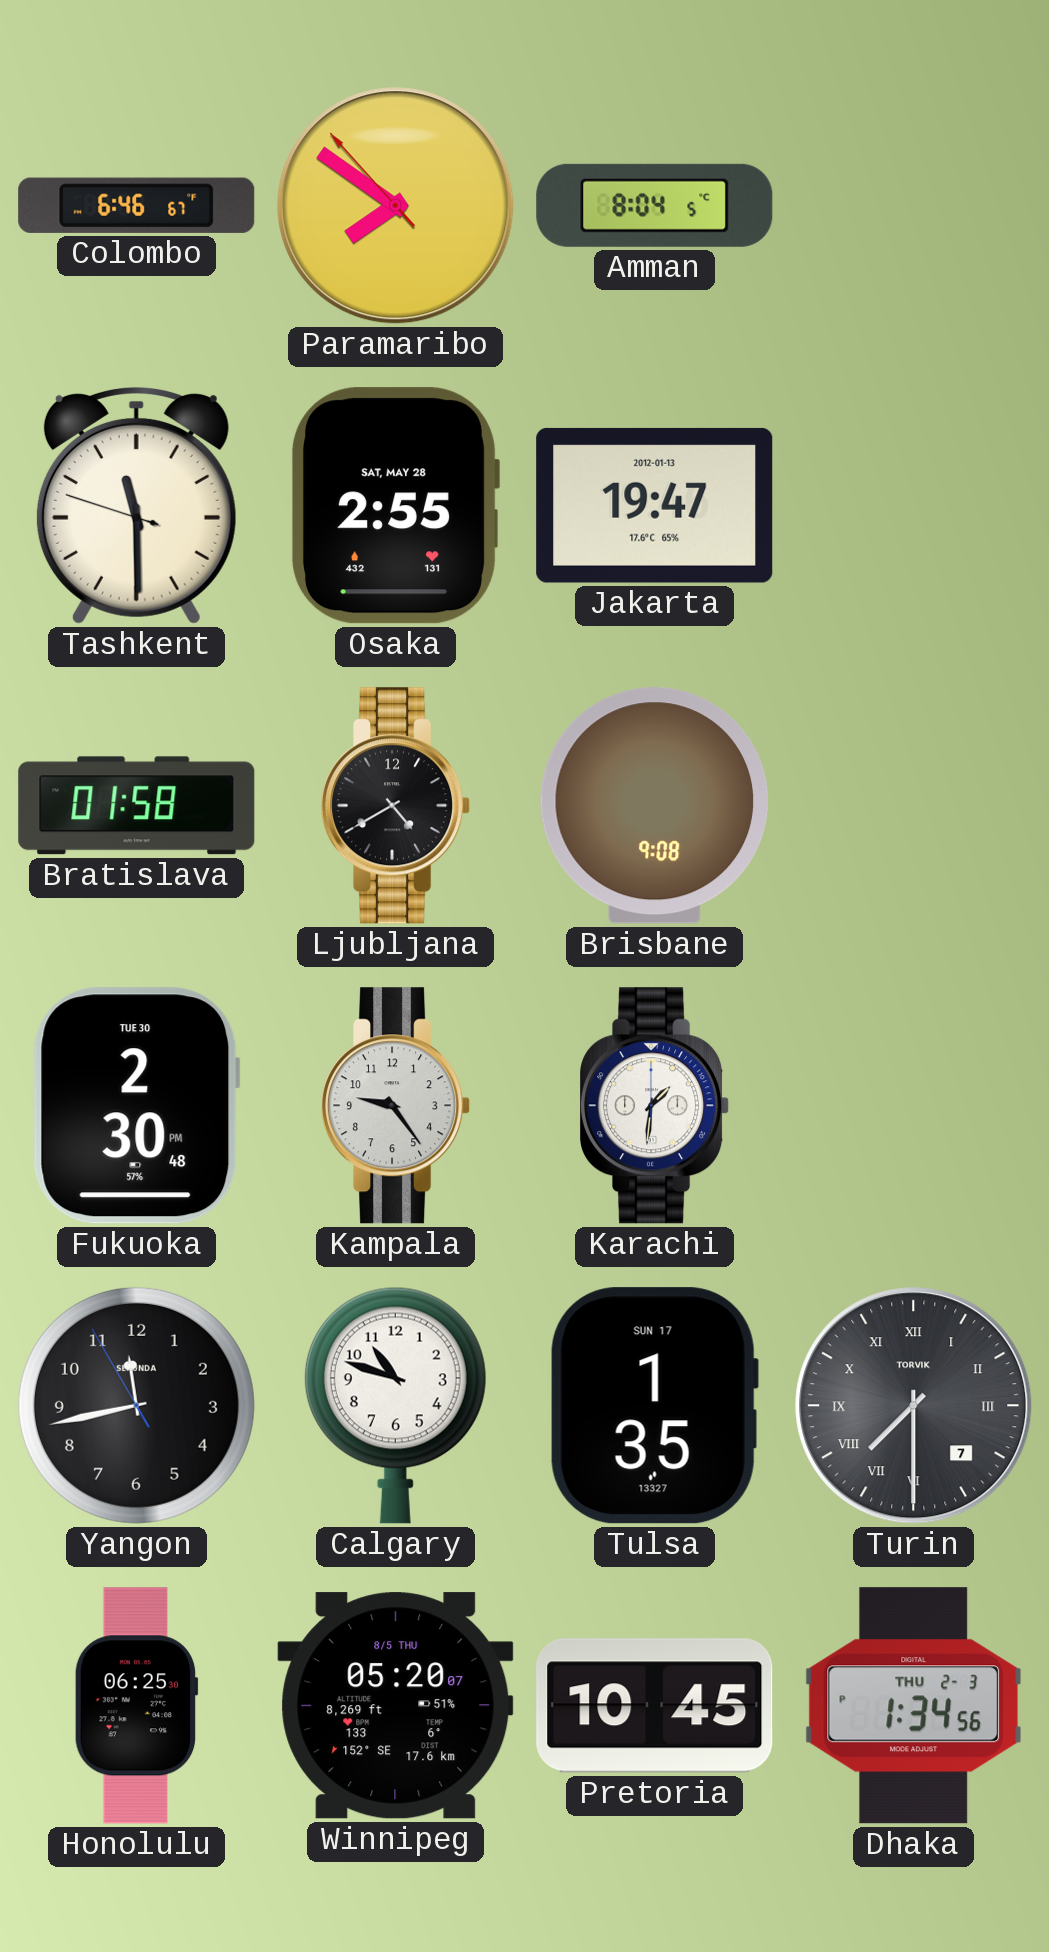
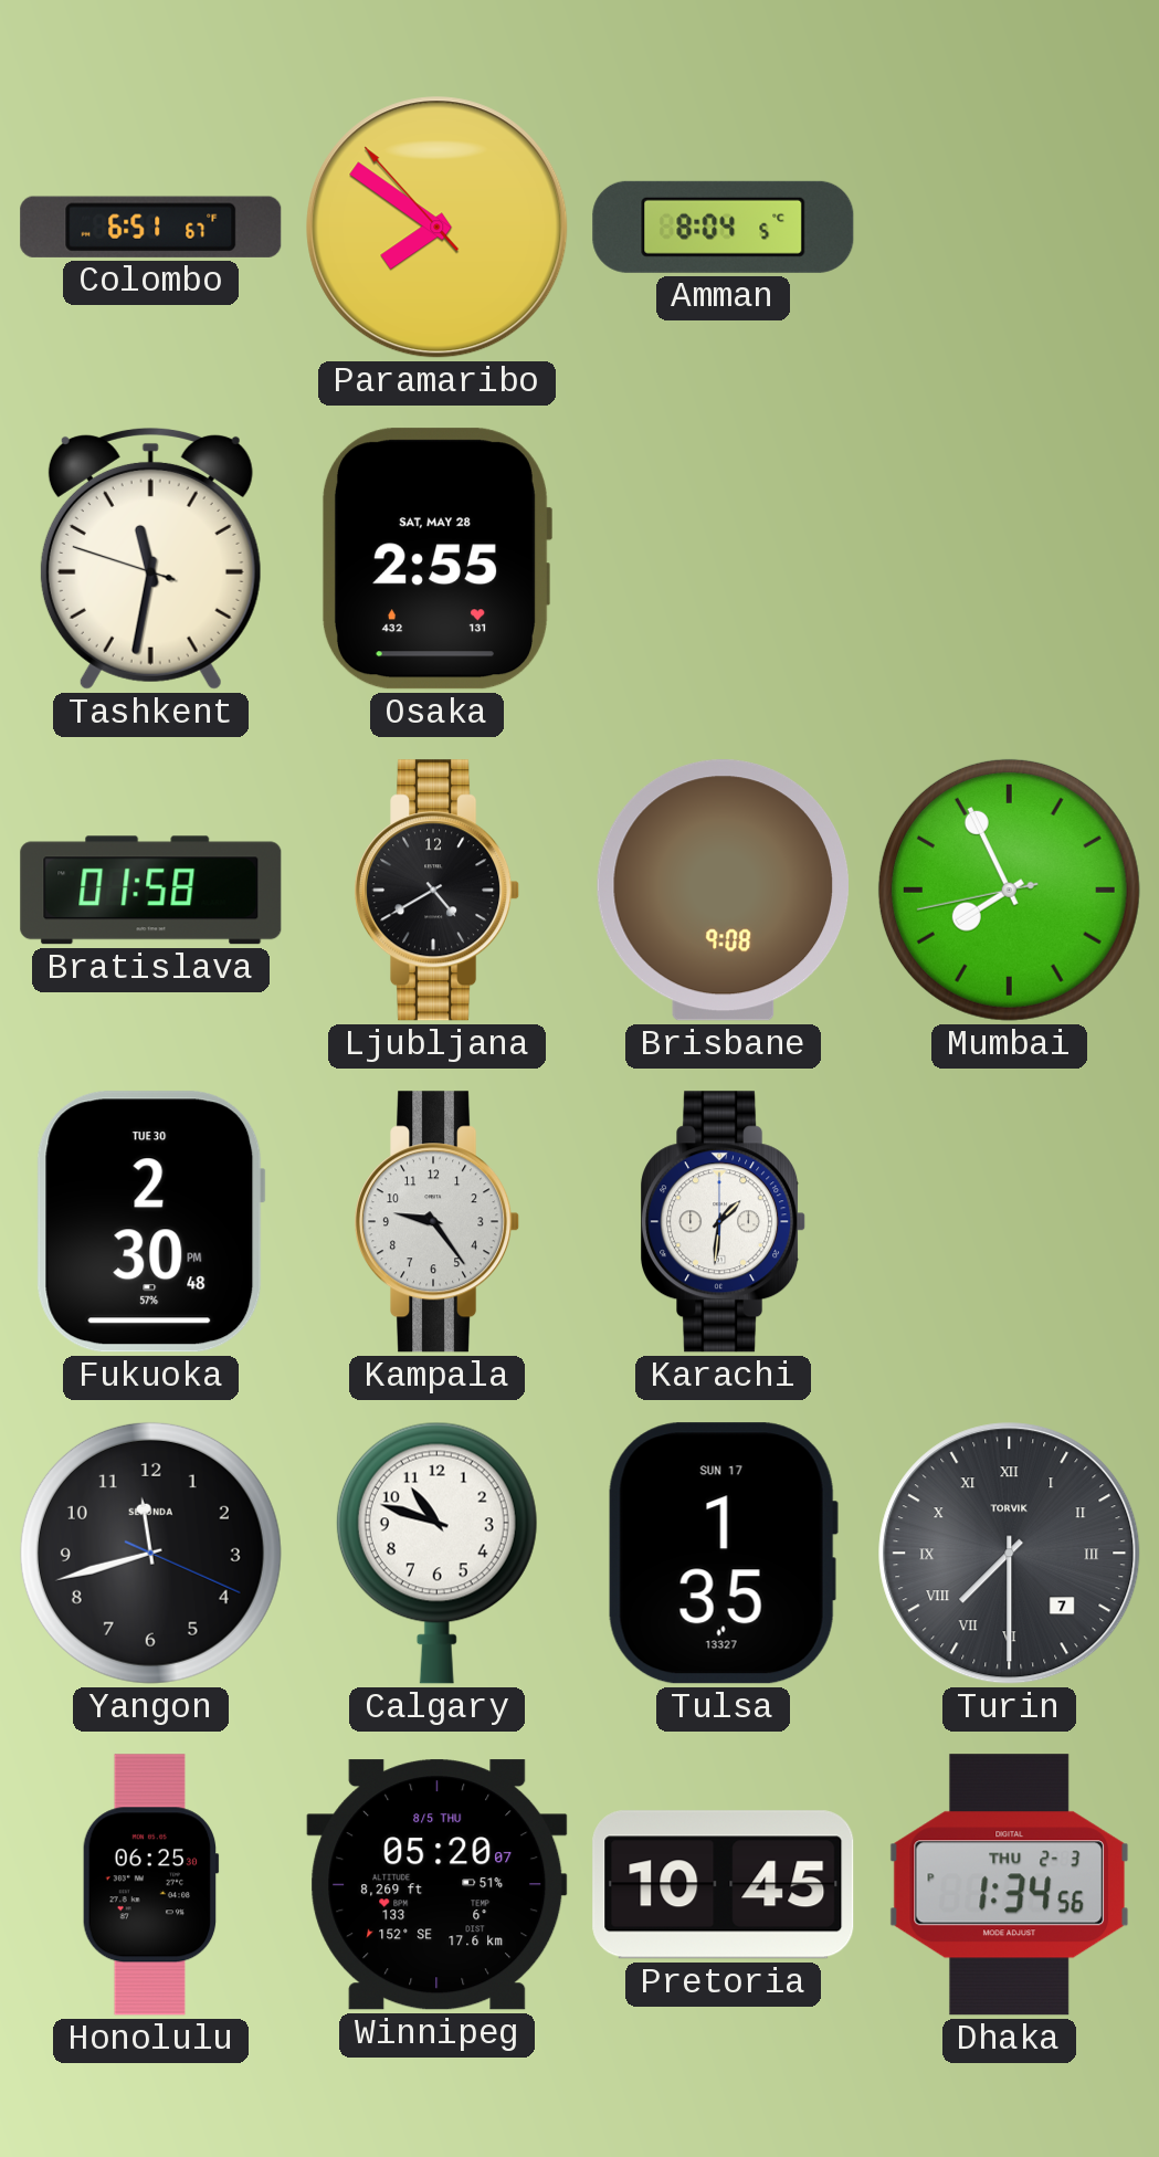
Colombo: 6:46 -> 6:51
Tashkent: 11:29 -> 11:31
Jakarta: 19:47 -> none
Mumbai: none -> 7:55
Yangon: 11:42:55 -> 11:42:19
